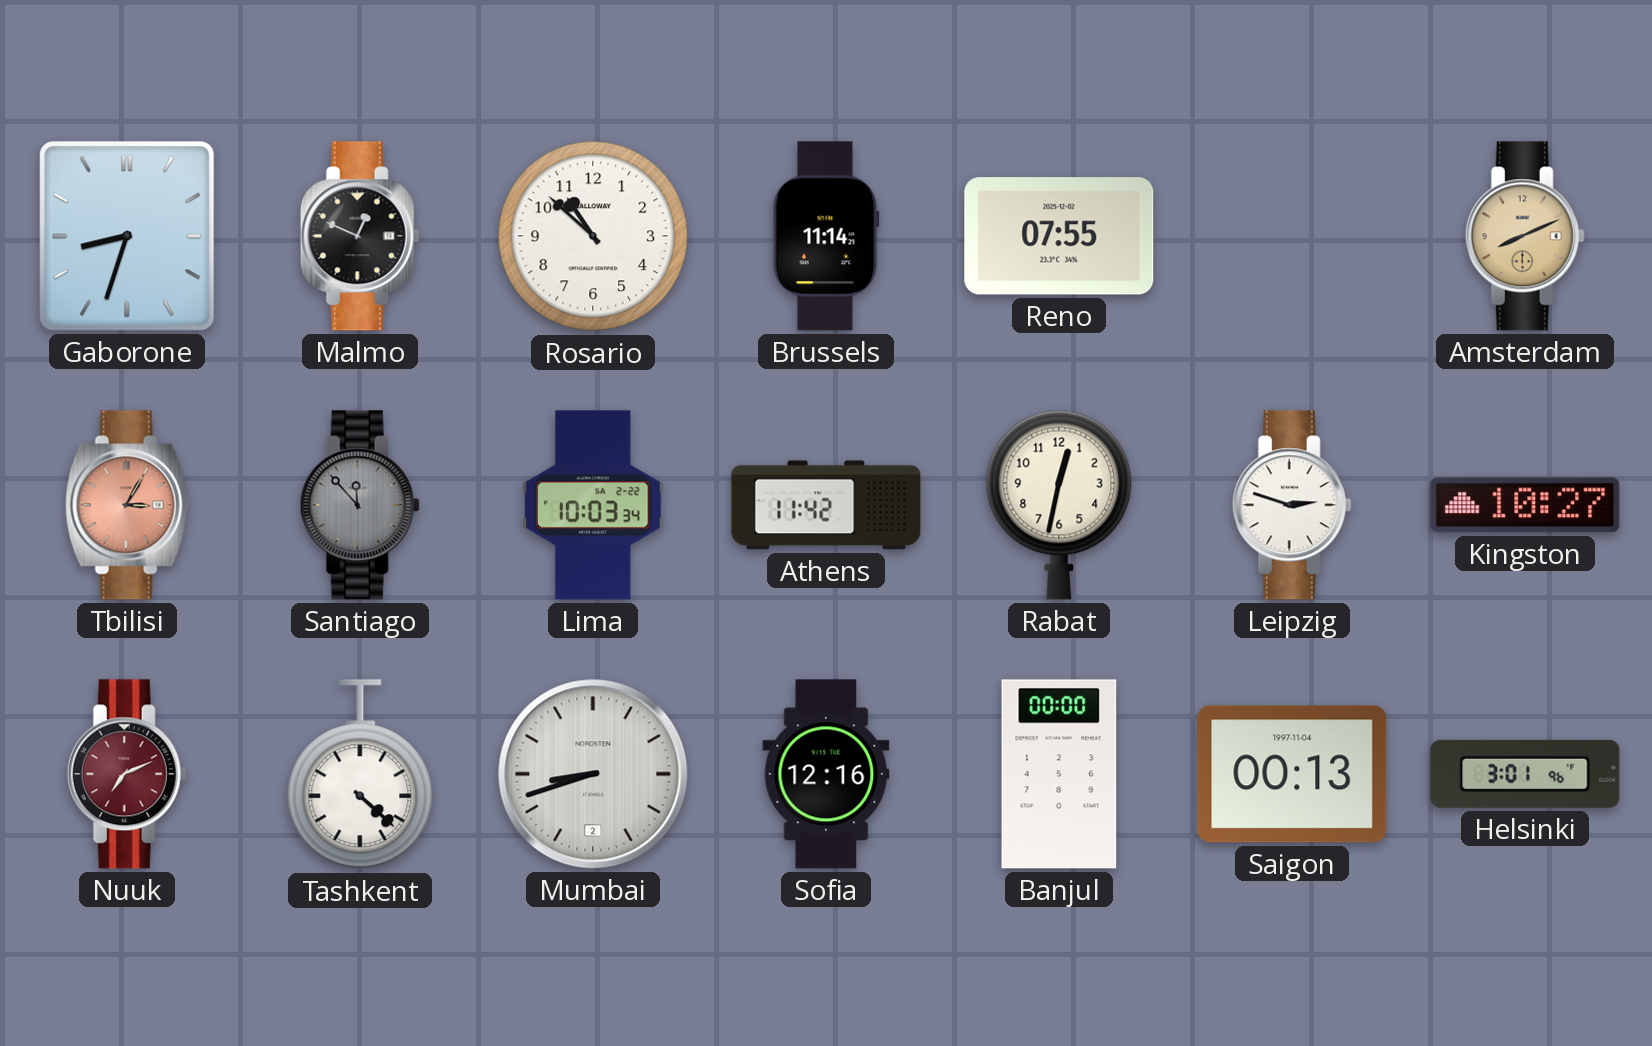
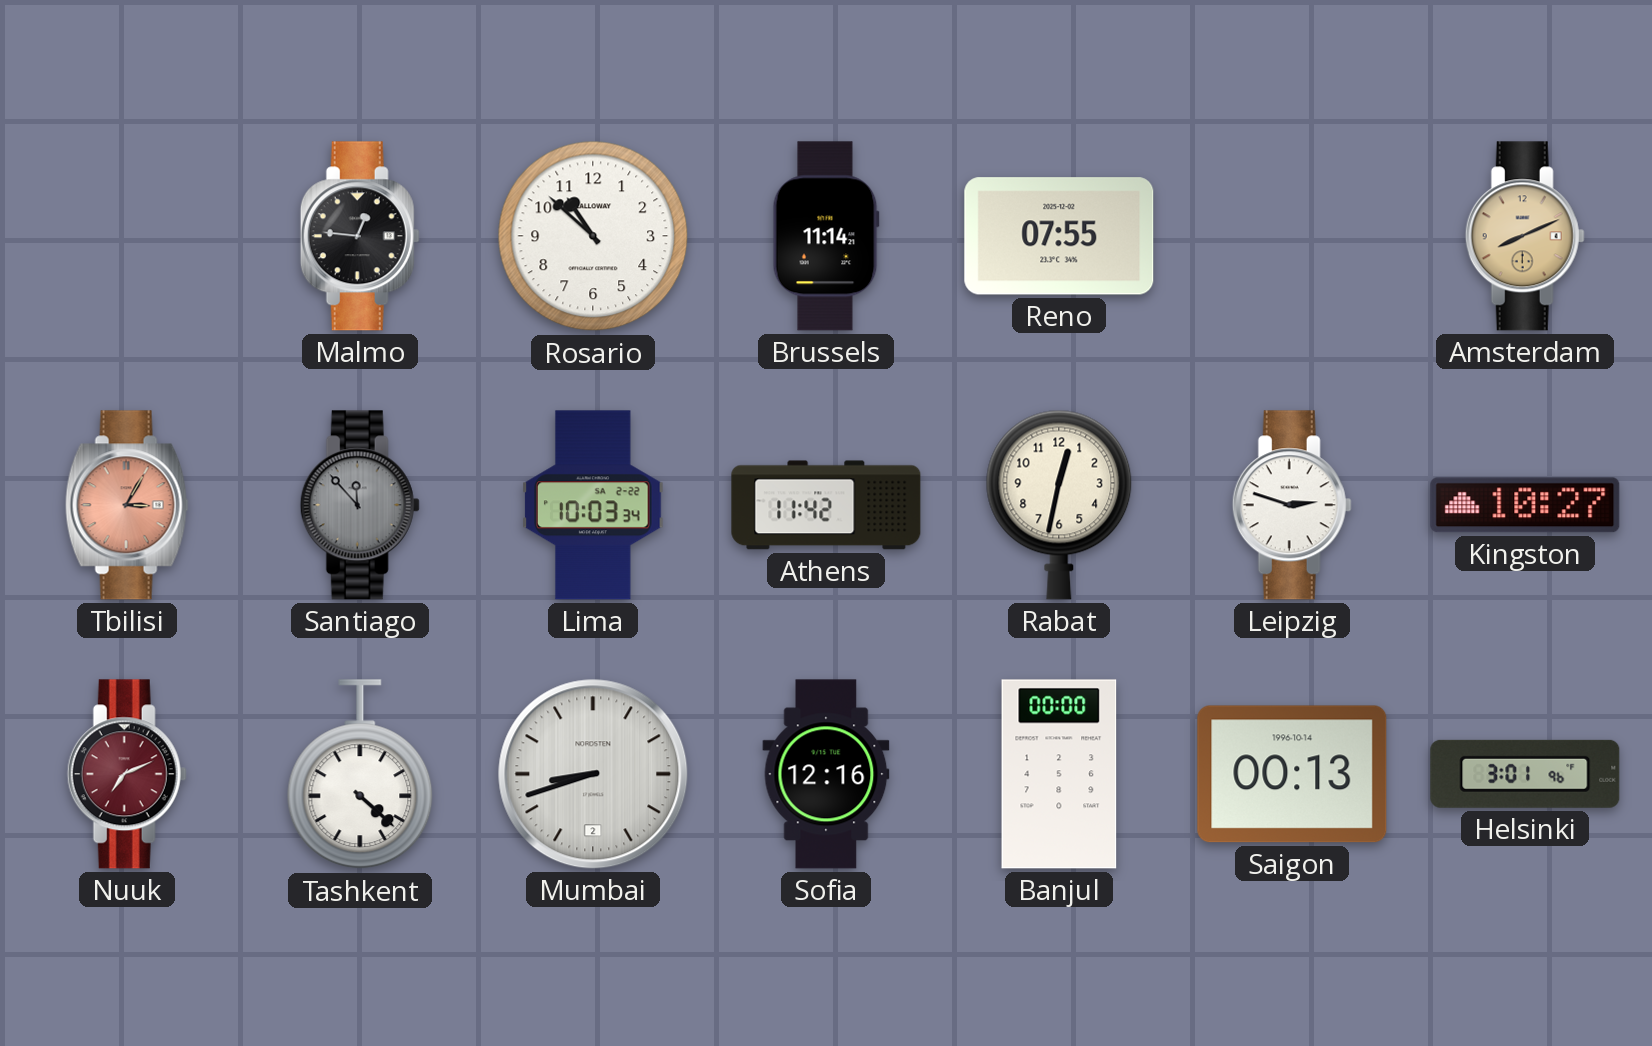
Gaborone: 8:33 -> none
Malmo: 12:49 -> 12:46
Saigon date: 1997-11-04 -> 1996-10-14
